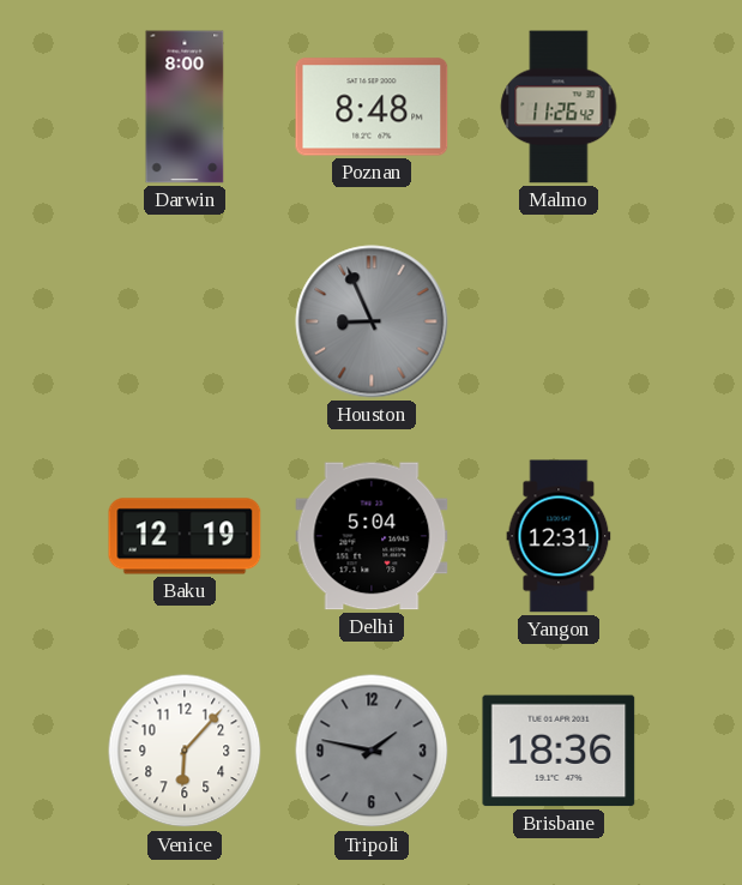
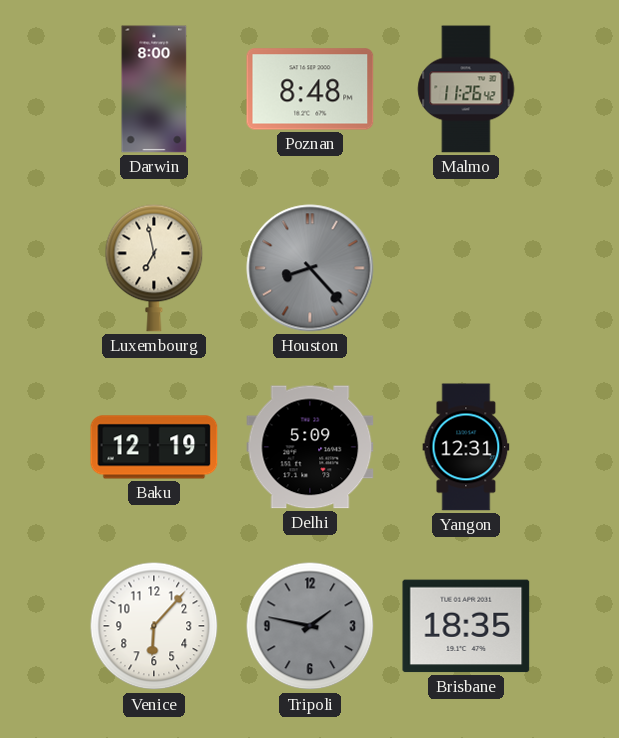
Luxembourg: none -> 6:58
Houston: 8:56 -> 8:23
Delhi: 5:04 -> 5:09
Brisbane: 18:36 -> 18:35
